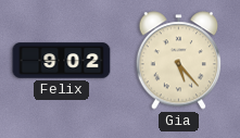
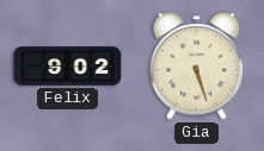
Gia: 5:23 -> 5:27
